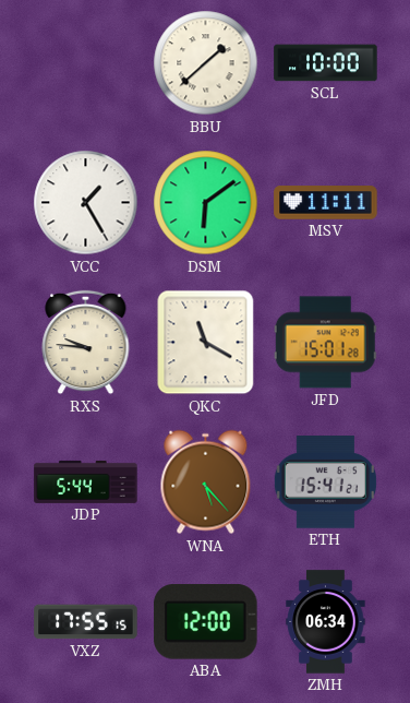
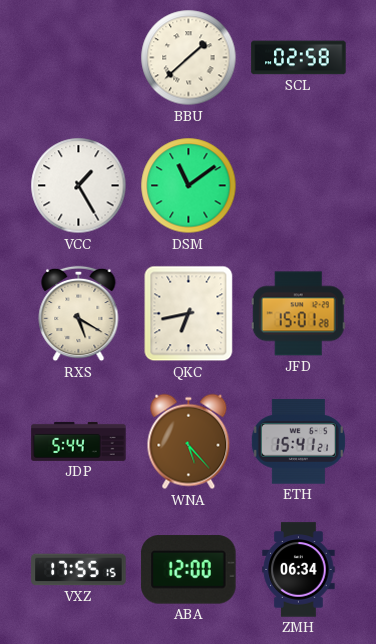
SCL: 10:00 -> 02:58
DSM: 6:09 -> 11:09
MSV: 11:11 -> none
RXS: 9:46 -> 5:20
QKC: 11:20 -> 6:43
